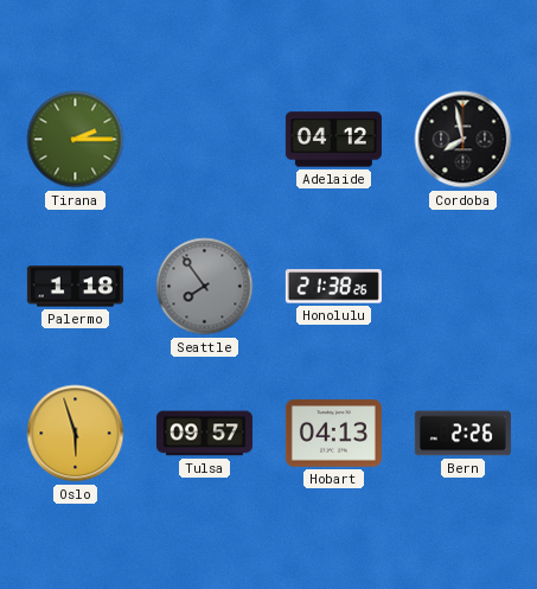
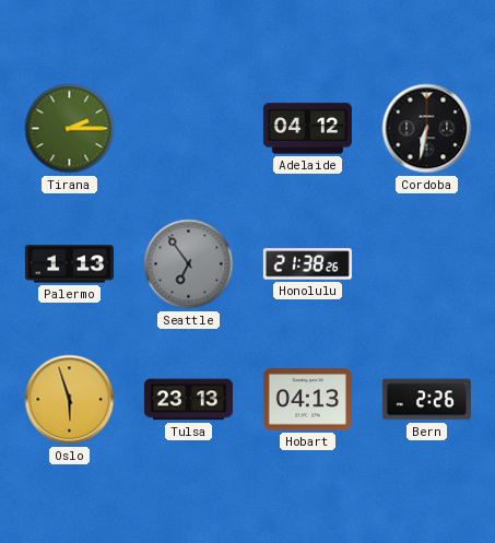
Cordoba: 7:58 -> 6:32
Palermo: 1:18 -> 1:13
Seattle: 7:54 -> 6:54
Tulsa: 09:57 -> 23:13
